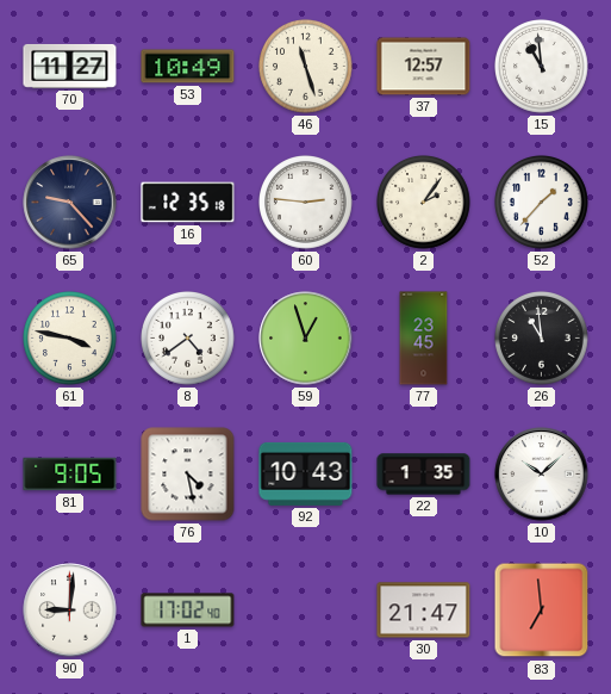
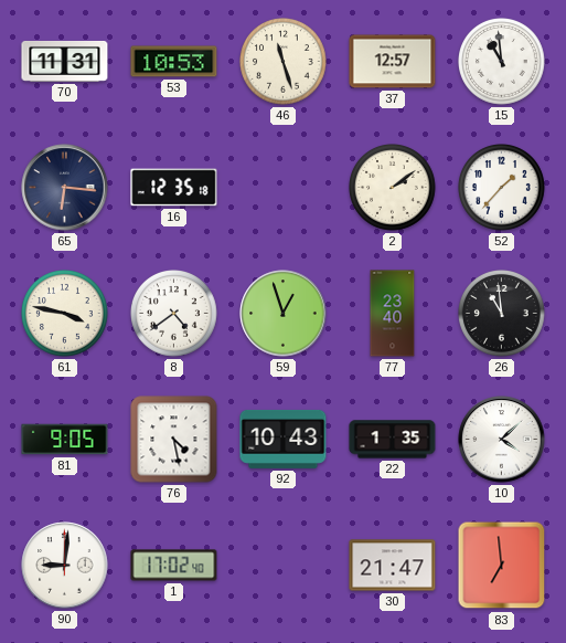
70: 11:27 -> 11:31
53: 10:49 -> 10:53
65: 9:23 -> 6:16
60: 2:46 -> none
2: 2:06 -> 2:09
77: 23:45 -> 23:40
10: 10:08 -> 4:08
